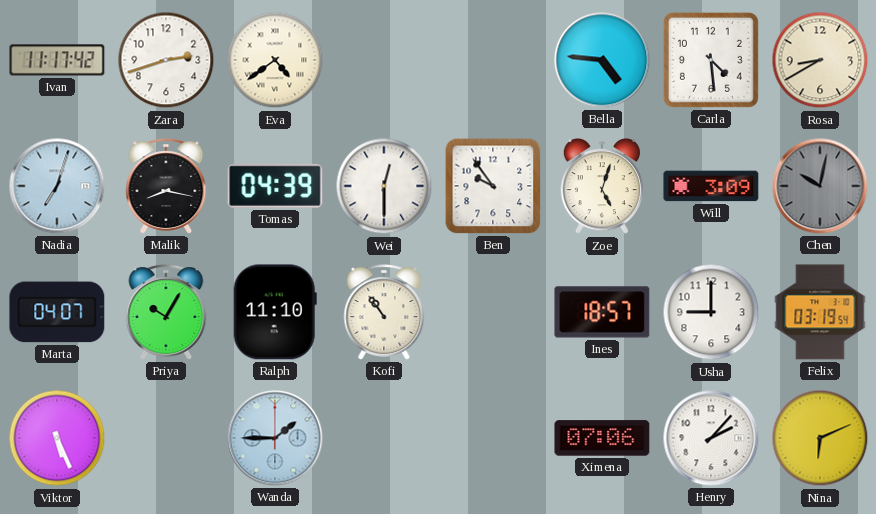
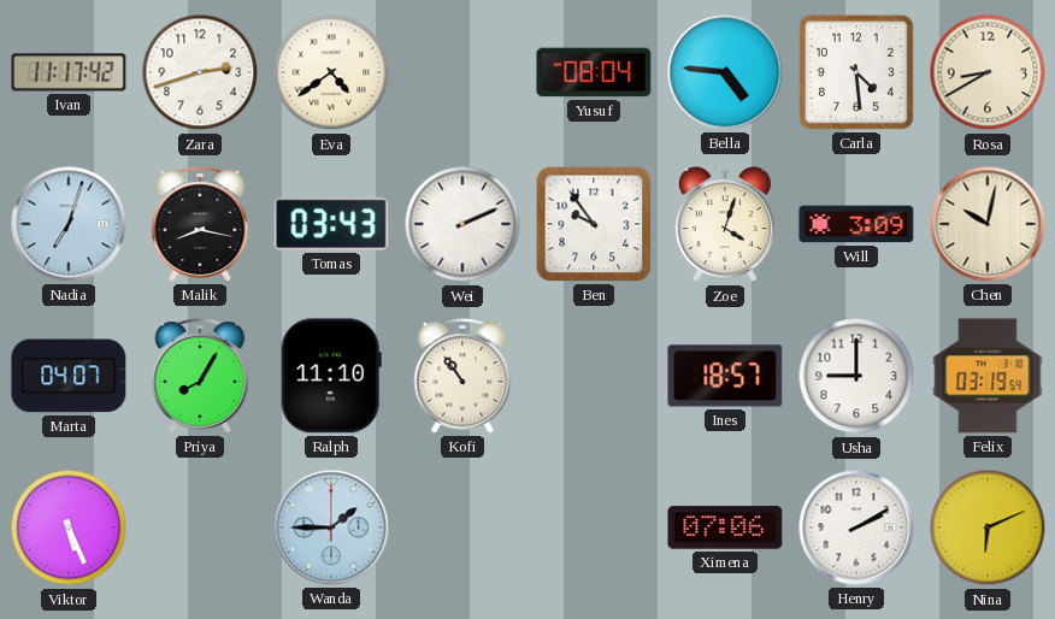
Yusuf: none -> 08:04
Tomas: 04:39 -> 03:43
Wei: 12:30 -> 2:11
Zoe: 5:03 -> 4:03
Chen dial: grey -> cream
Priya: 10:05 -> 8:05
Henry: 2:07 -> 2:10
